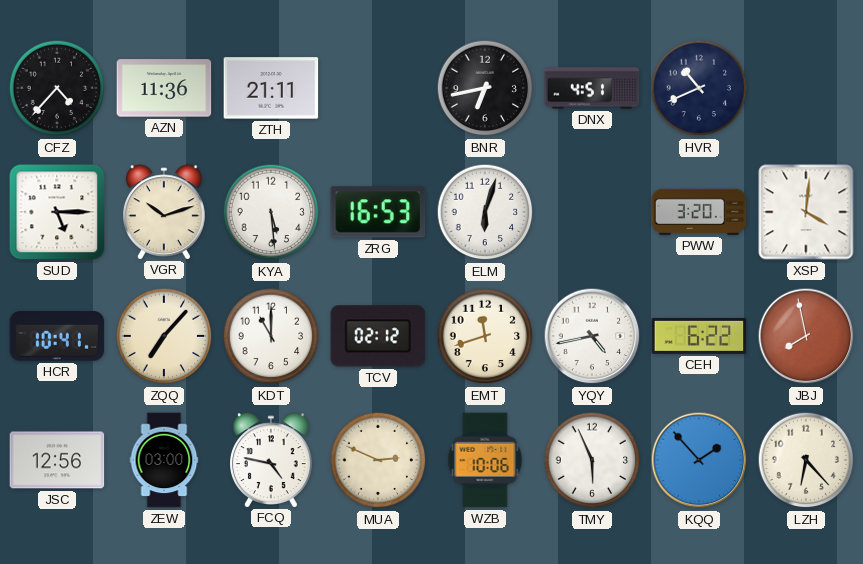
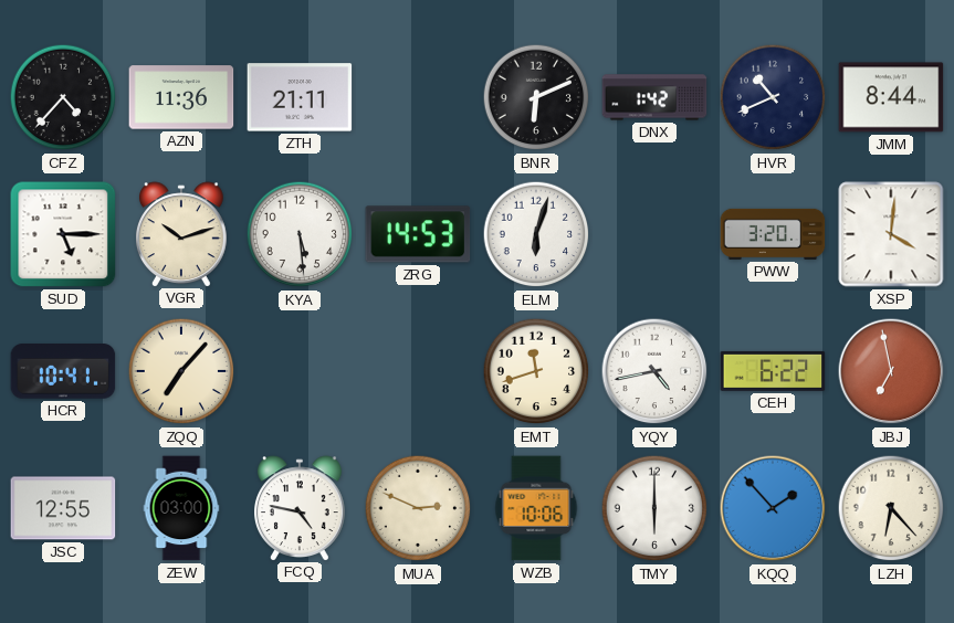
BNR: 6:43 -> 6:11
DNX: 4:51 -> 1:42
JMM: none -> 8:44
ZRG: 16:53 -> 14:53
KDT: 11:00 -> none
TCV: 02:12 -> none
JBJ: 7:58 -> 6:58
JSC: 12:56 -> 12:55
TMY: 5:56 -> 6:00
